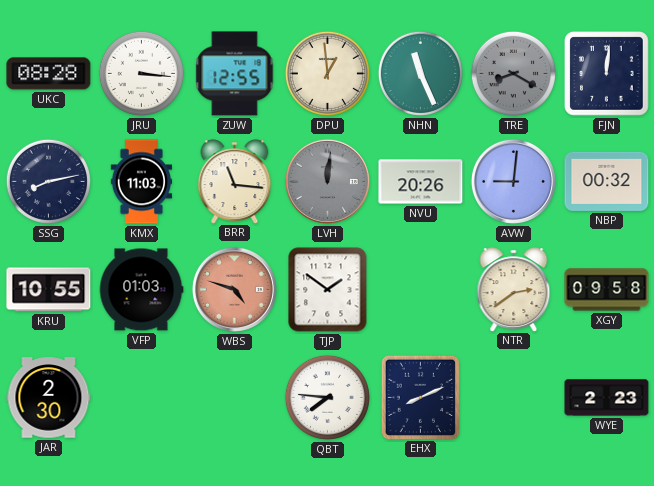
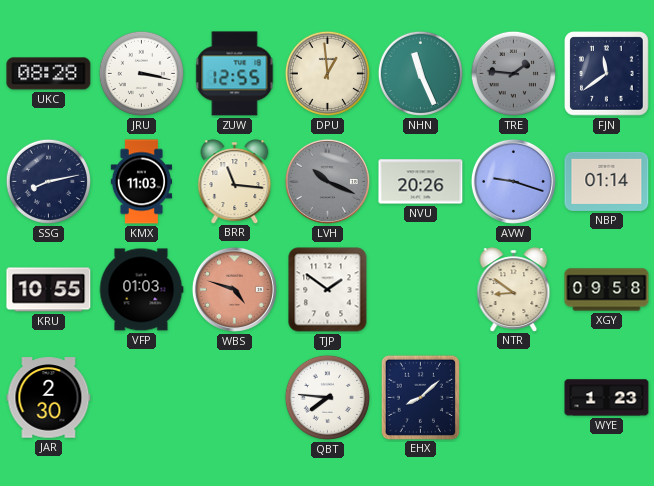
JRU: 3:16 -> 3:17
TRE: 8:20 -> 1:46
FJN: 12:01 -> 11:39
LVH: 12:01 -> 10:19
AVW: 9:01 -> 9:18
NBP: 00:32 -> 01:14
NTR: 2:39 -> 8:51
EHX: 8:11 -> 8:08
WYE: 2:23 -> 1:23
